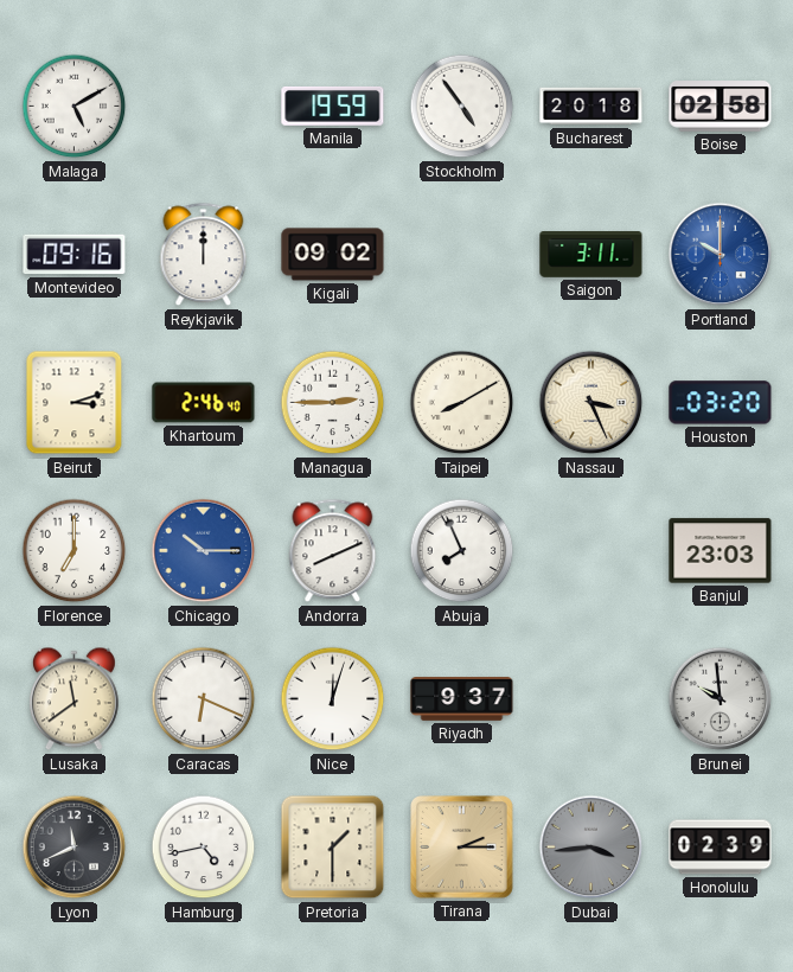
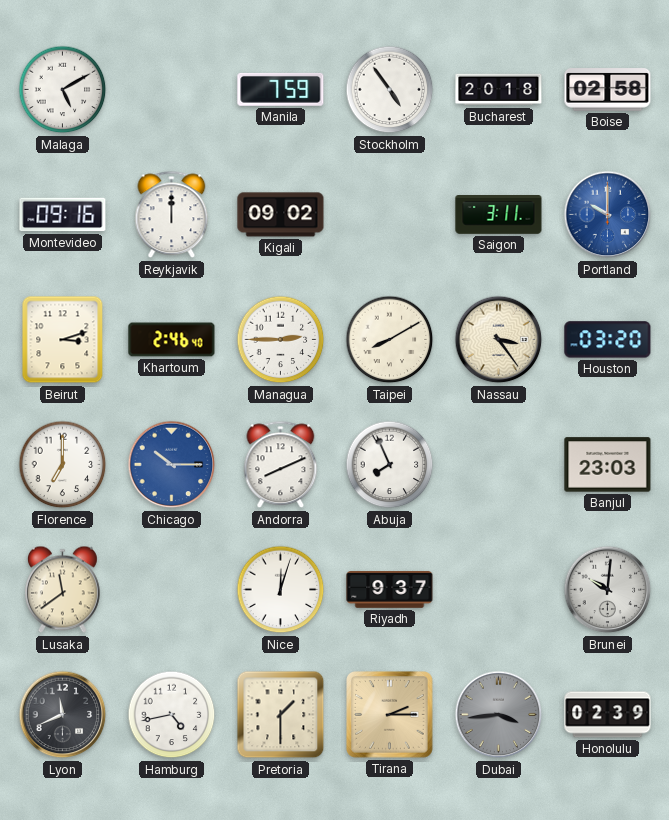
Manila: 19:59 -> 7:59
Nassau: 3:26 -> 3:24
Caracas: 6:19 -> none
Brunei: 9:59 -> 10:01
